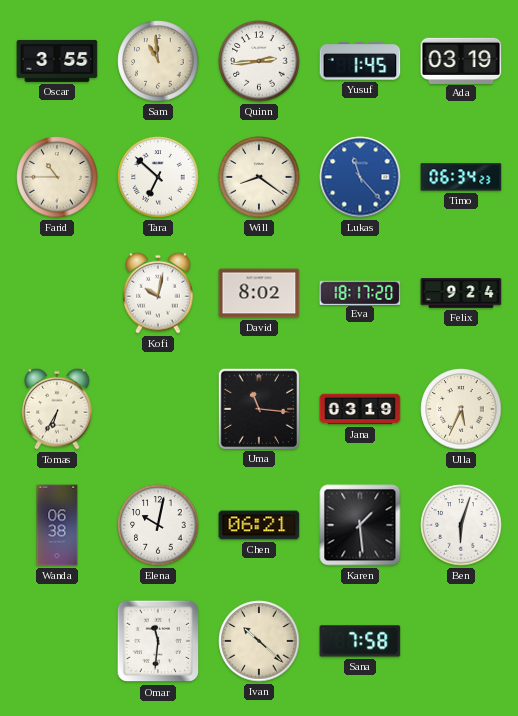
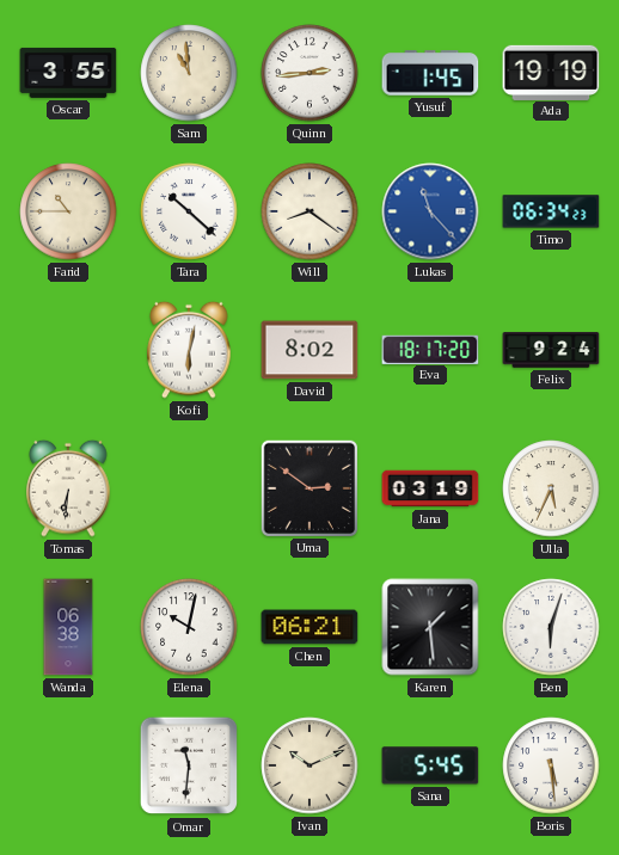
Ada: 03:19 -> 19:19
Tara: 6:52 -> 10:22
Kofi: 10:02 -> 6:02
Tomas: 6:35 -> 6:31
Uma: 11:16 -> 2:51
Ivan: 10:22 -> 10:11
Sana: 7:58 -> 5:45
Boris: none -> 5:29
